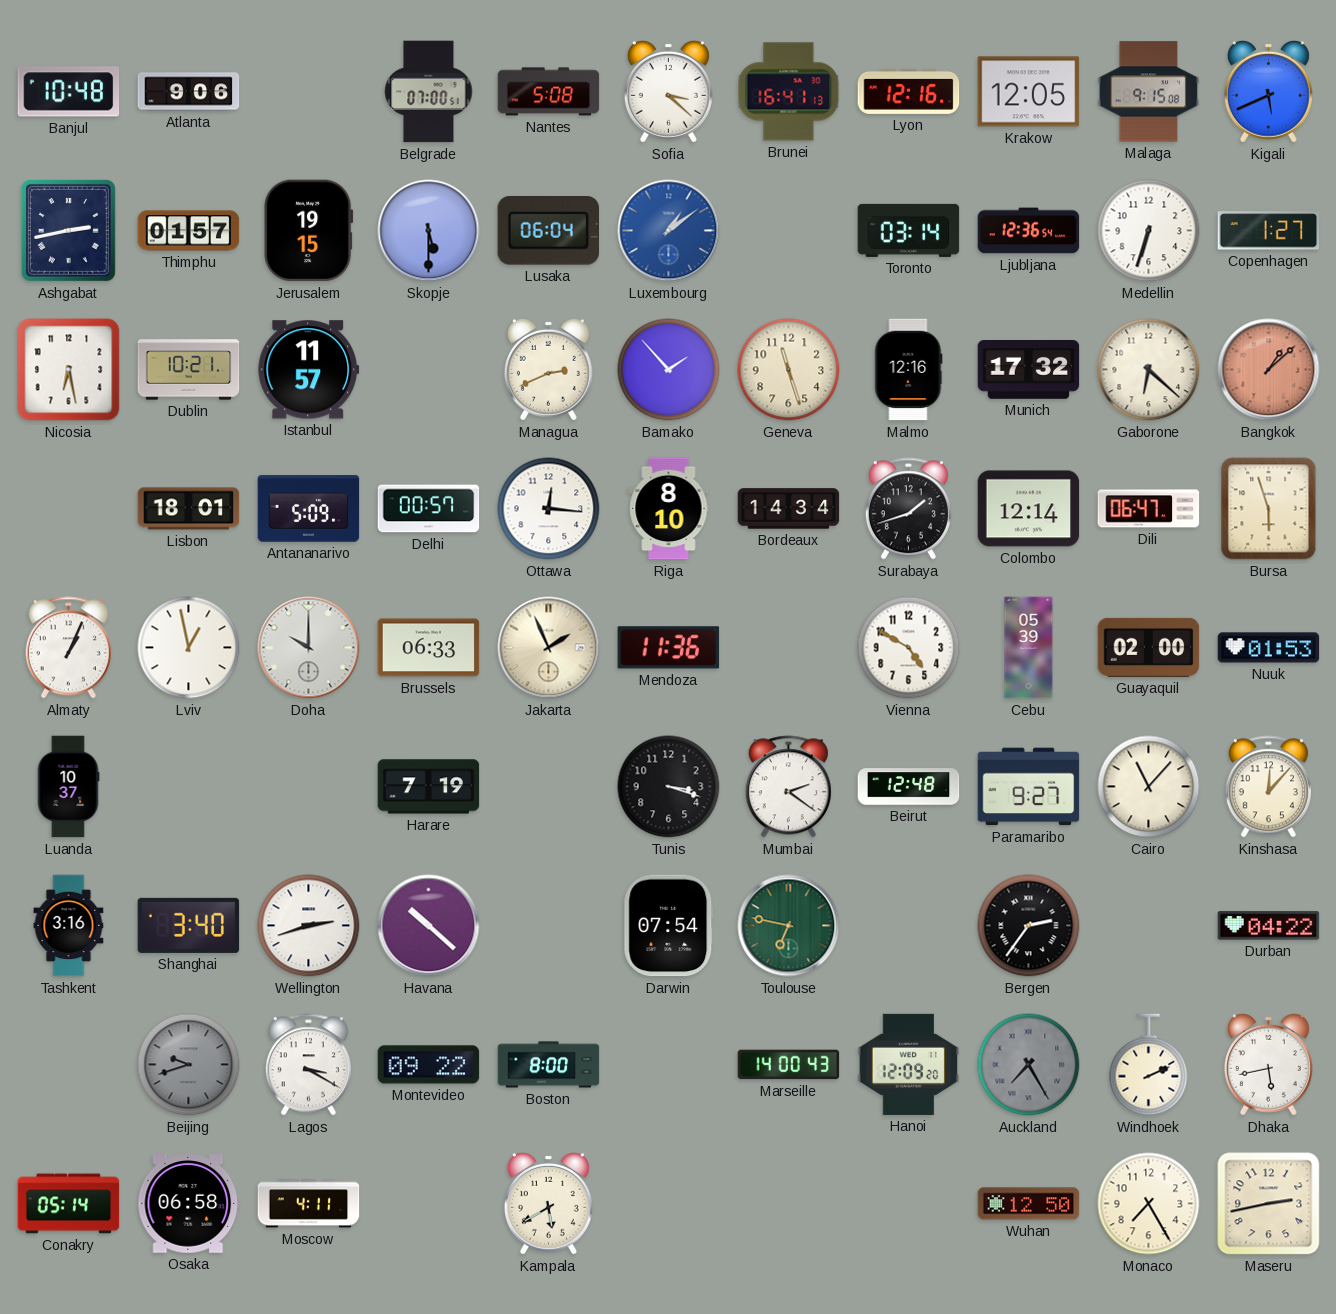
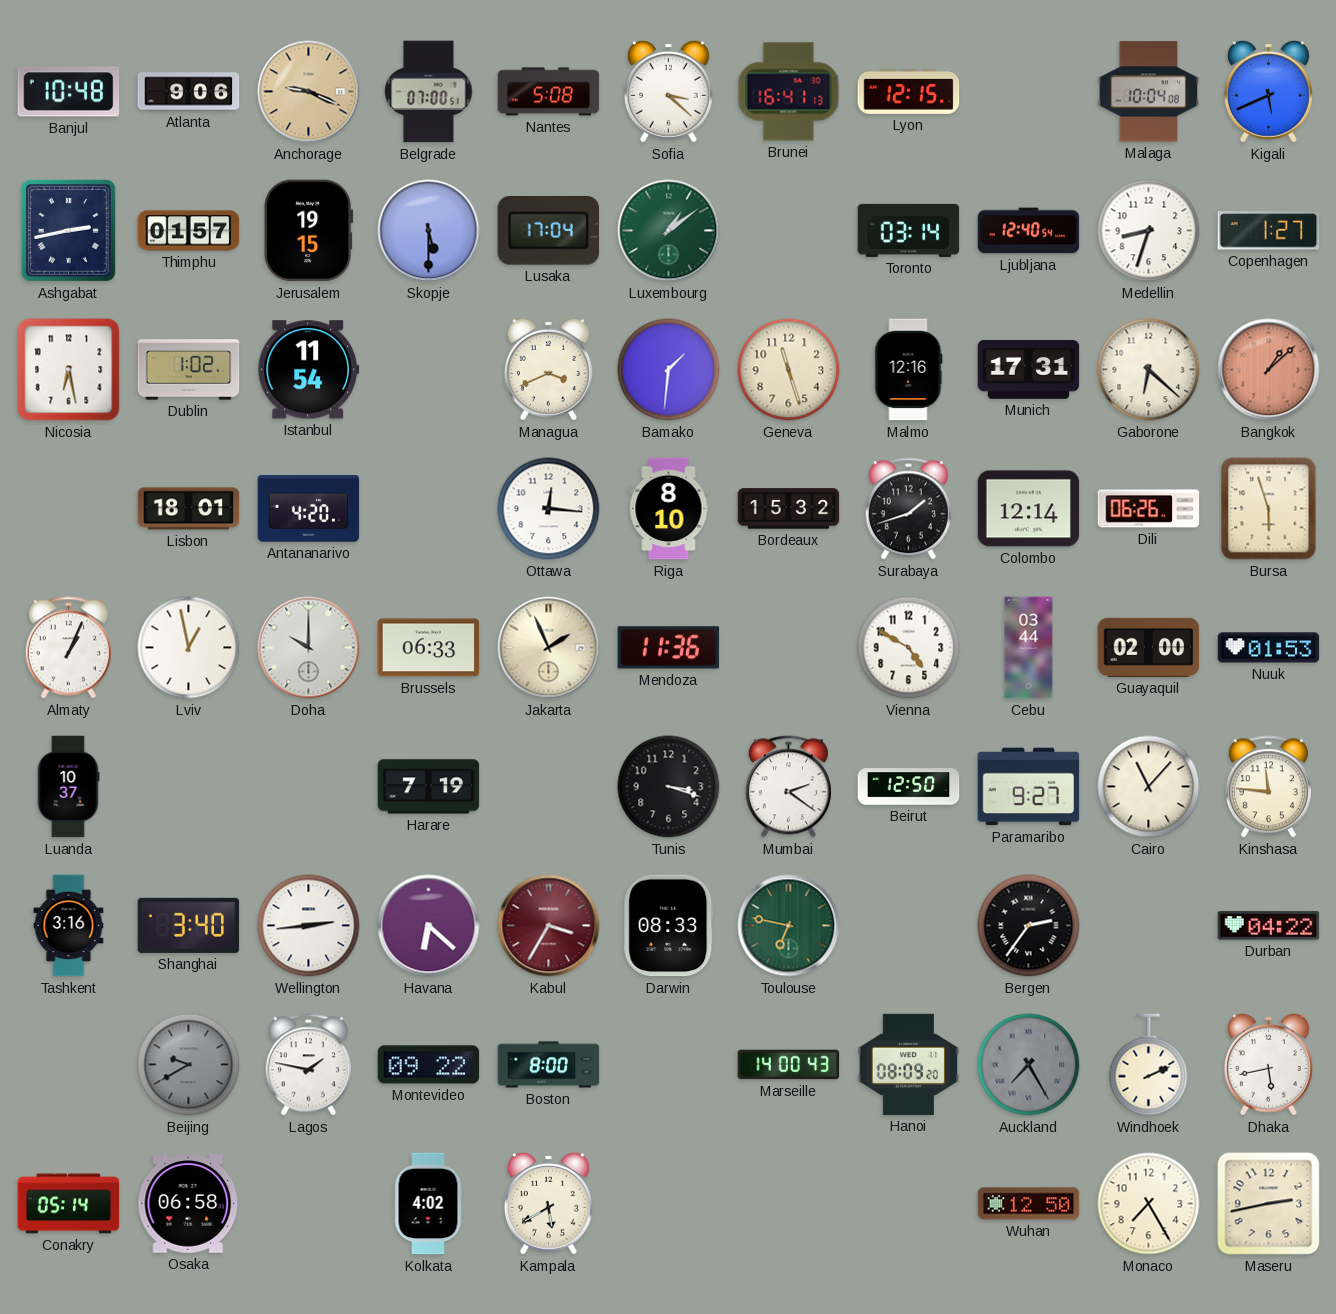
Anchorage: none -> 9:19
Lyon: 12:16 -> 12:15
Krakow: 12:05 -> none
Malaga: 9:15 -> 10:04
Lusaka: 06:04 -> 17:04
Luxembourg dial: blue -> green
Ljubljana: 12:36 -> 12:40
Medellin: 6:33 -> 8:33
Dublin: 10:21 -> 1:02
Istanbul: 11:57 -> 11:54
Managua: 2:41 -> 3:41
Bamako: 1:53 -> 1:31
Munich: 17:32 -> 17:31
Antananarivo: 5:09 -> 4:20
Delhi: 00:57 -> none
Bordeaux: 14:34 -> 15:32
Dili: 06:47 -> 06:26
Cebu: 05:39 -> 03:44
Beirut: 12:48 -> 12:50
Kinshasa: 12:07 -> 11:46
Wellington: 2:42 -> 2:44
Havana: 10:22 -> 6:22
Kabul: none -> 3:35
Darwin: 07:54 -> 08:33
Beijing: 9:42 -> 9:40
Lagos: 3:20 -> 1:47
Hanoi: 12:09 -> 08:09
Moscow: 4:11 -> none
Kolkata: none -> 4:02
